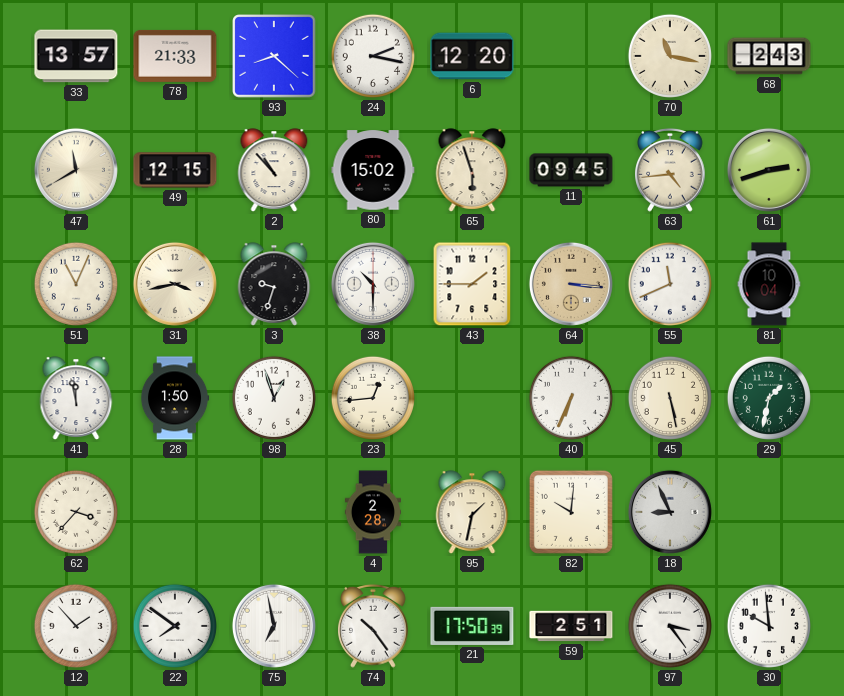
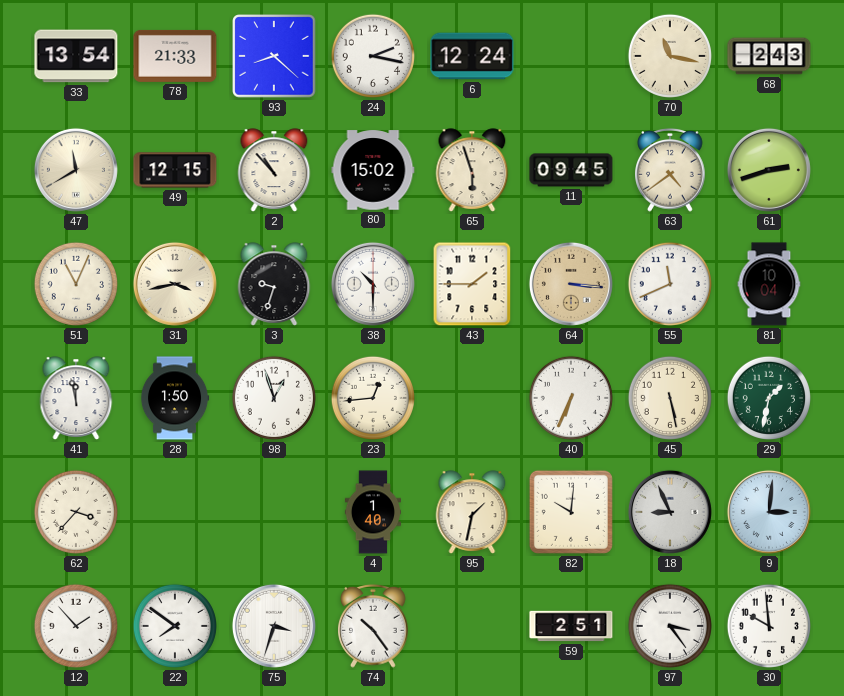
33: 13:57 -> 13:54
6: 12:20 -> 12:24
63: 4:44 -> 4:39
4: 2:28 -> 1:40
9: none -> 3:01
75: 6:58 -> 3:33
21: 17:50 -> none
